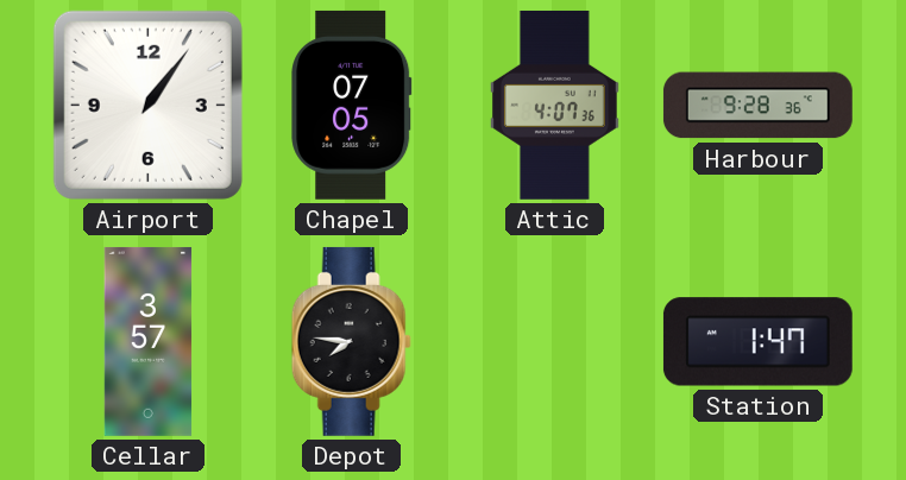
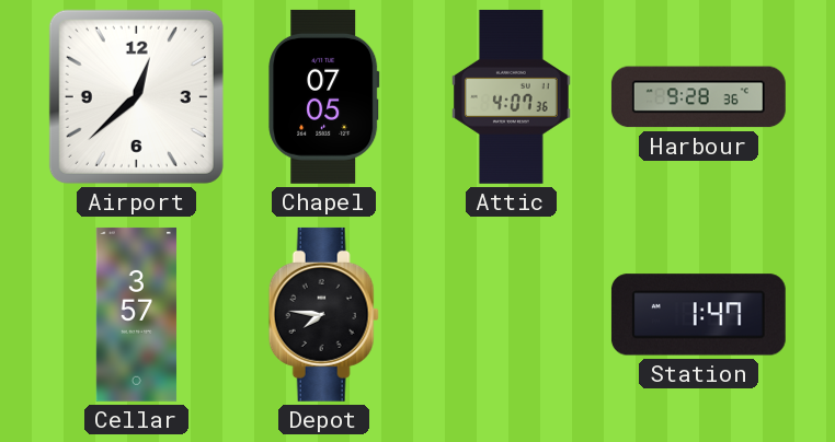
Airport: 1:06 -> 12:38
